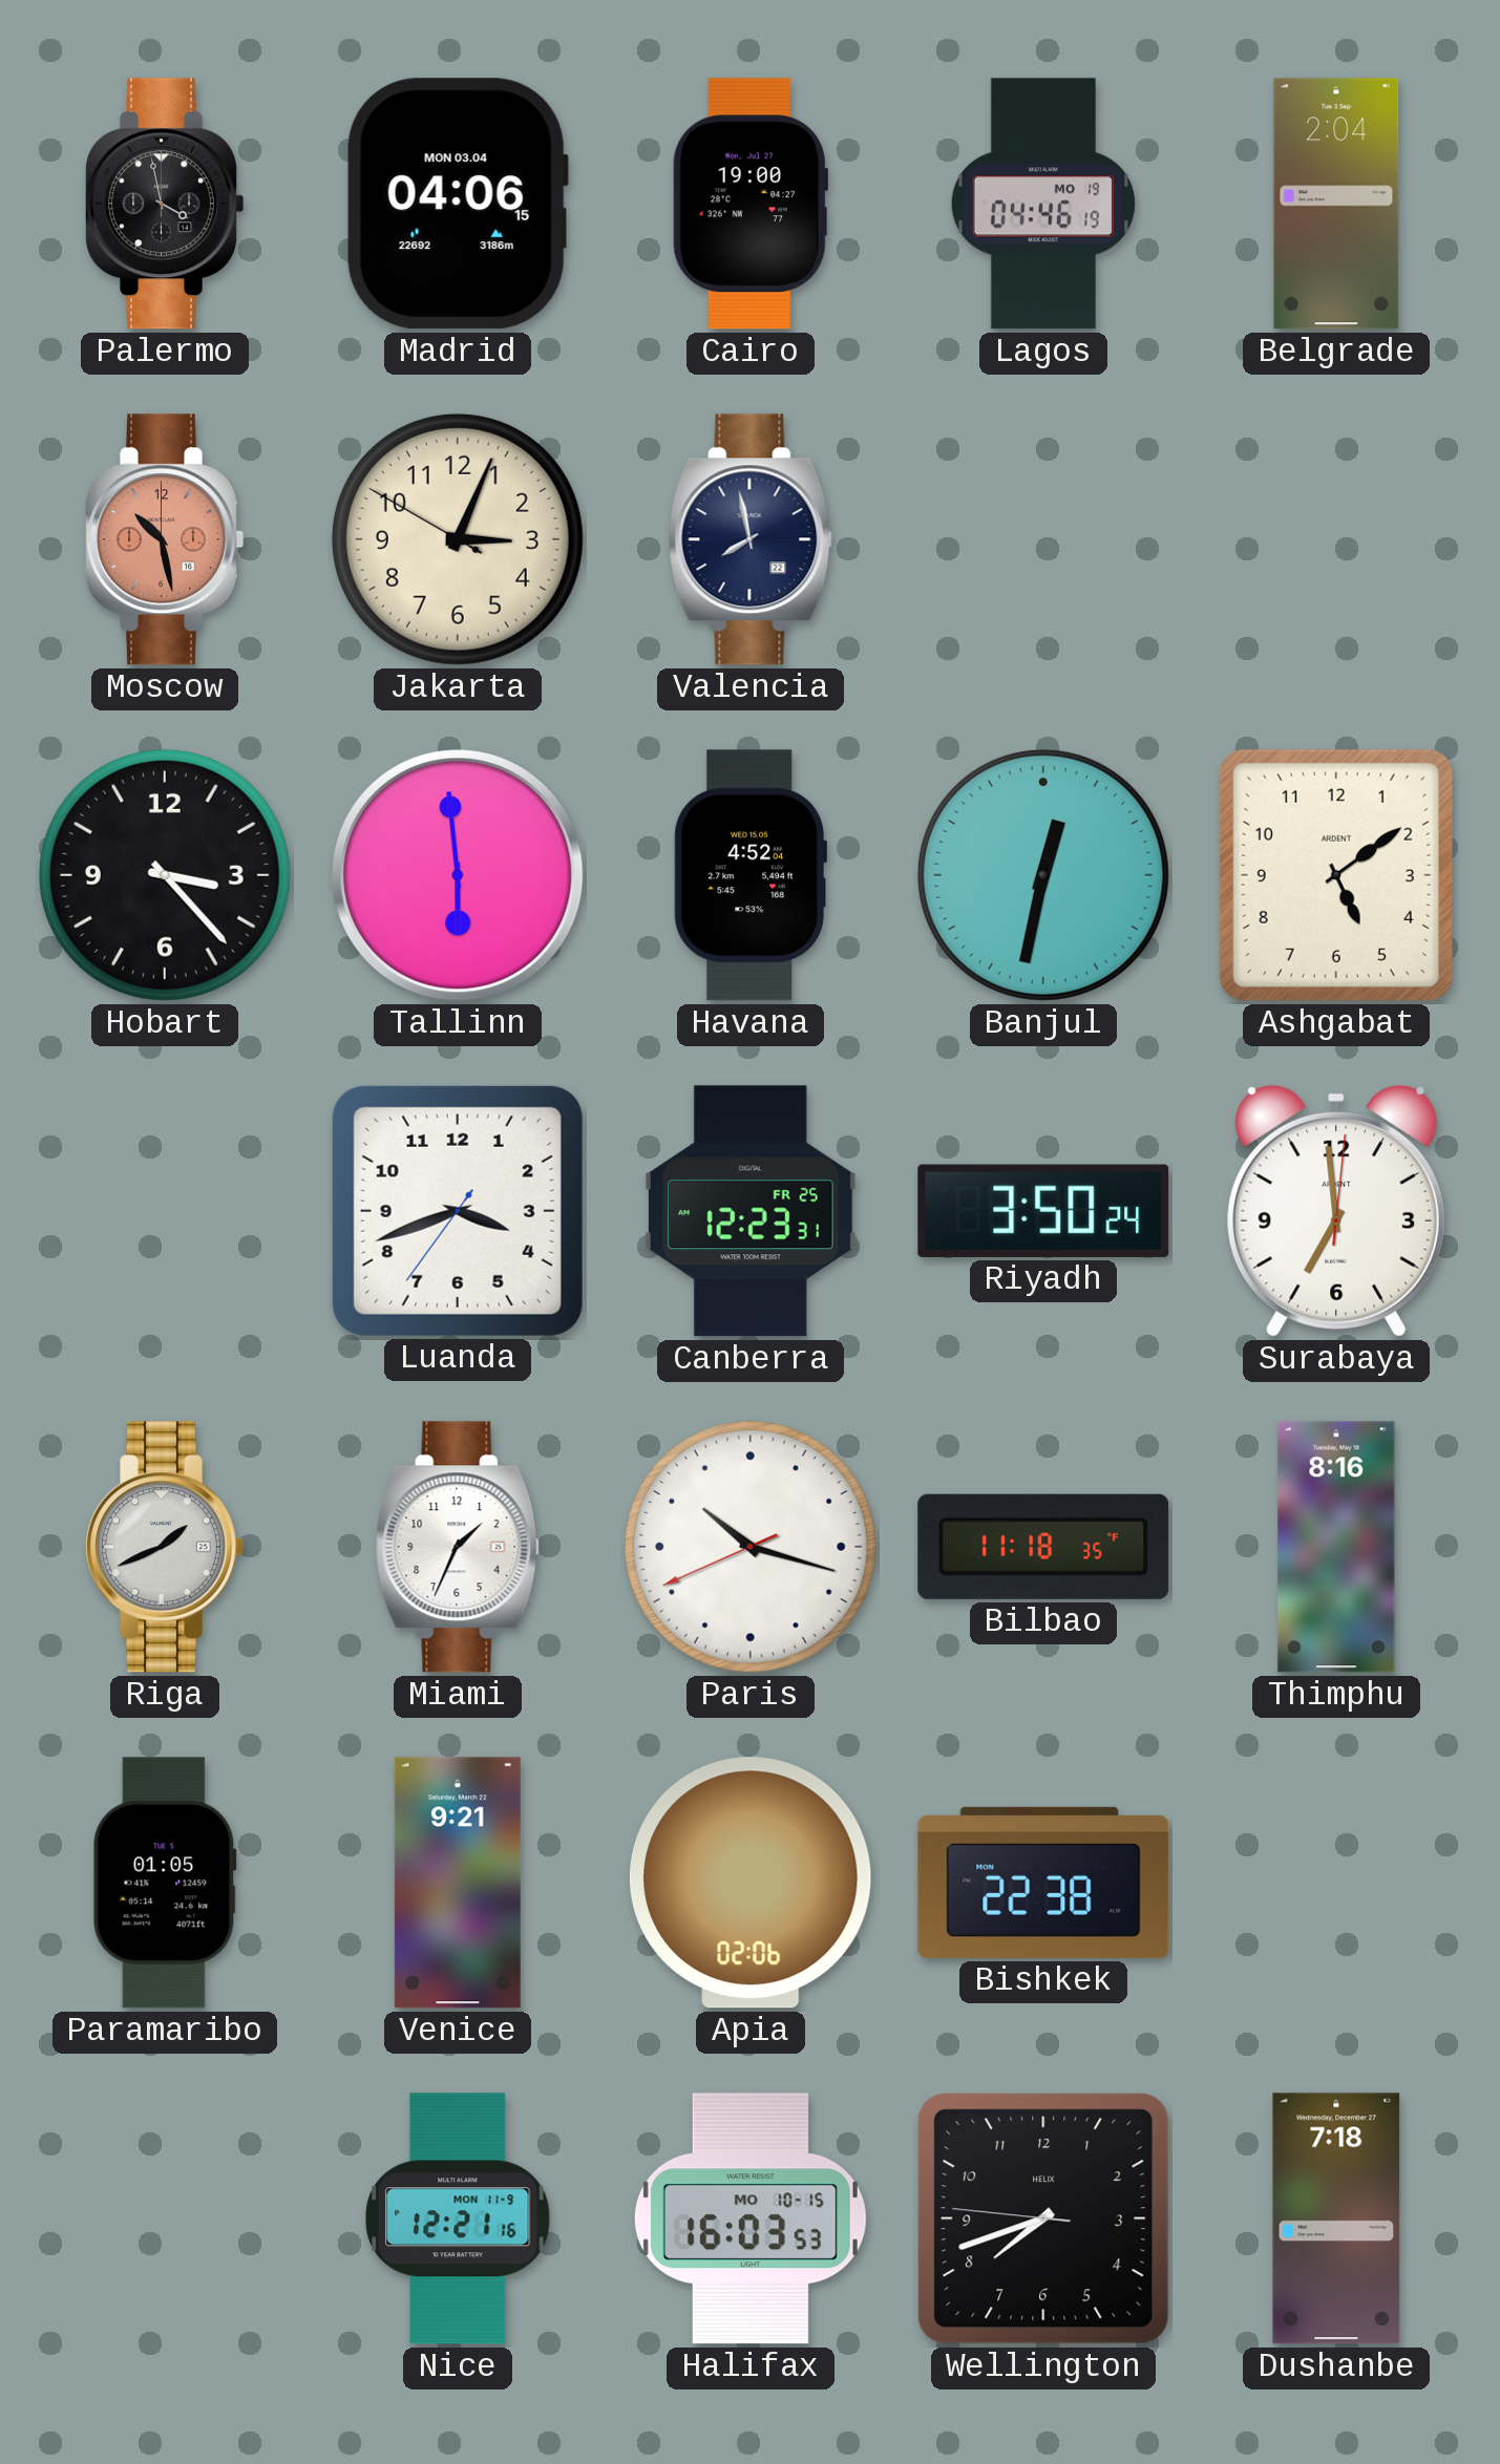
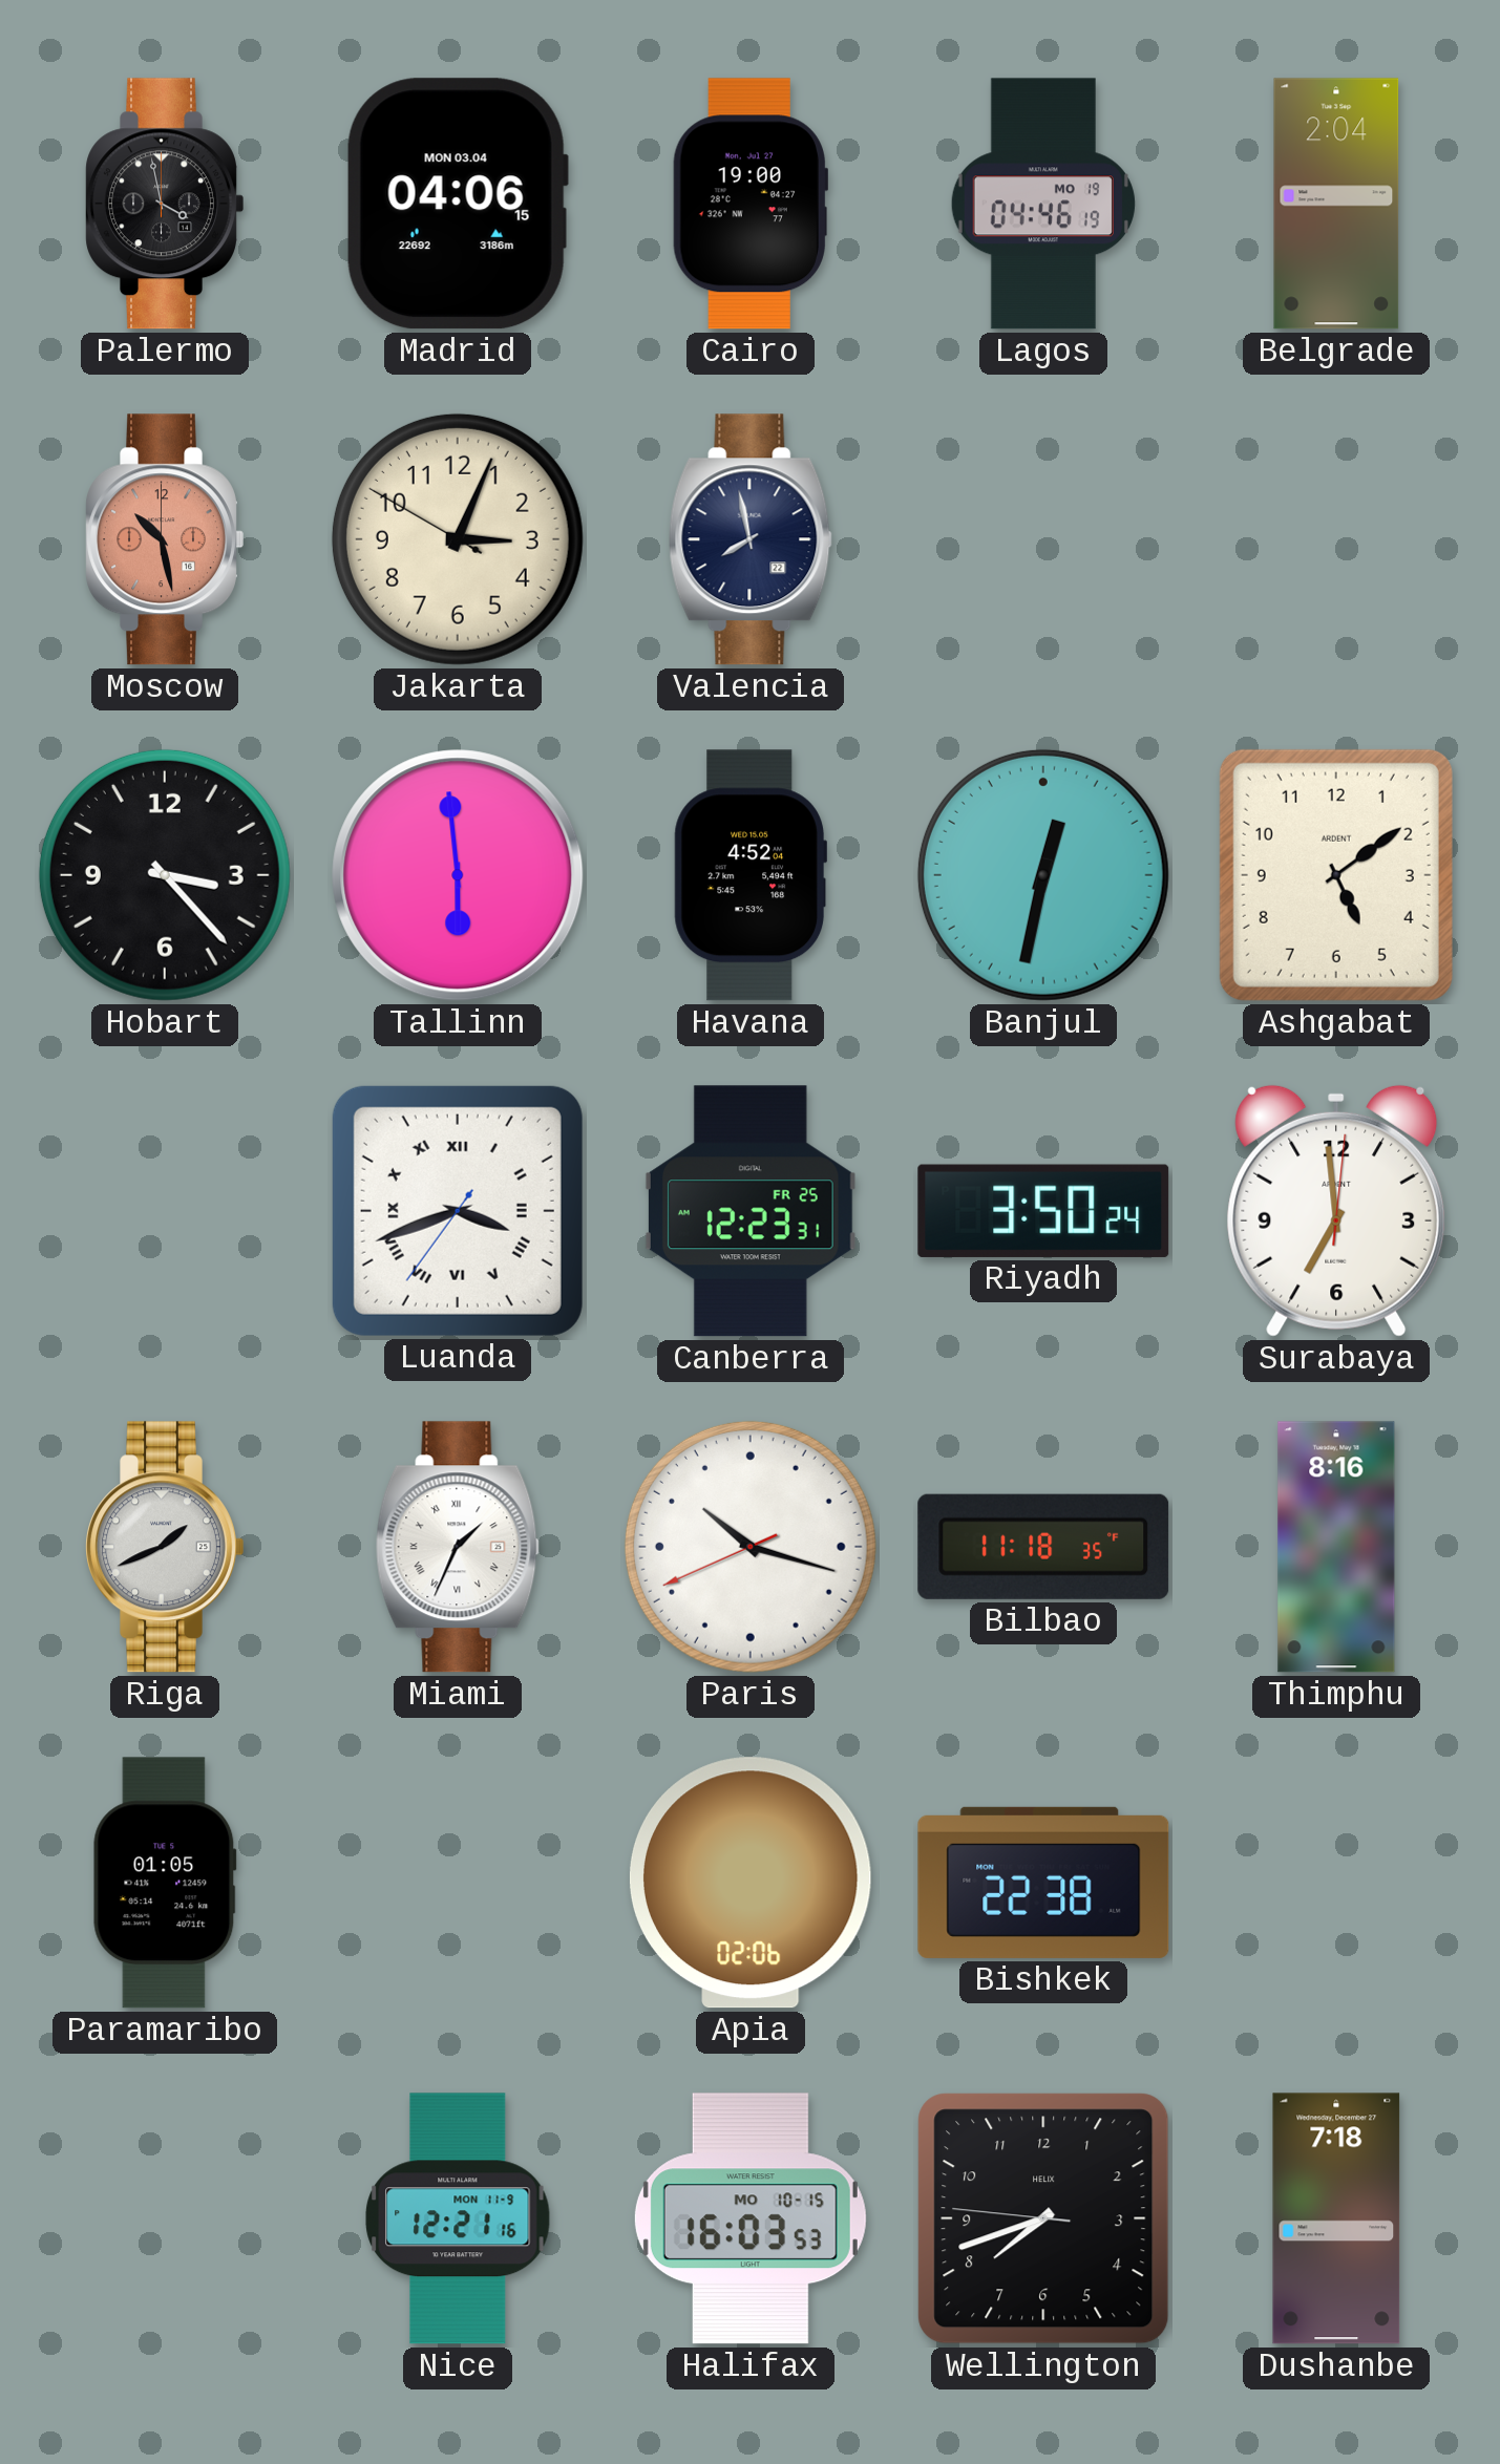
Luanda numerals: Arabic -> Roman
Miami numerals: Arabic -> Roman
Venice: 9:21 -> none
